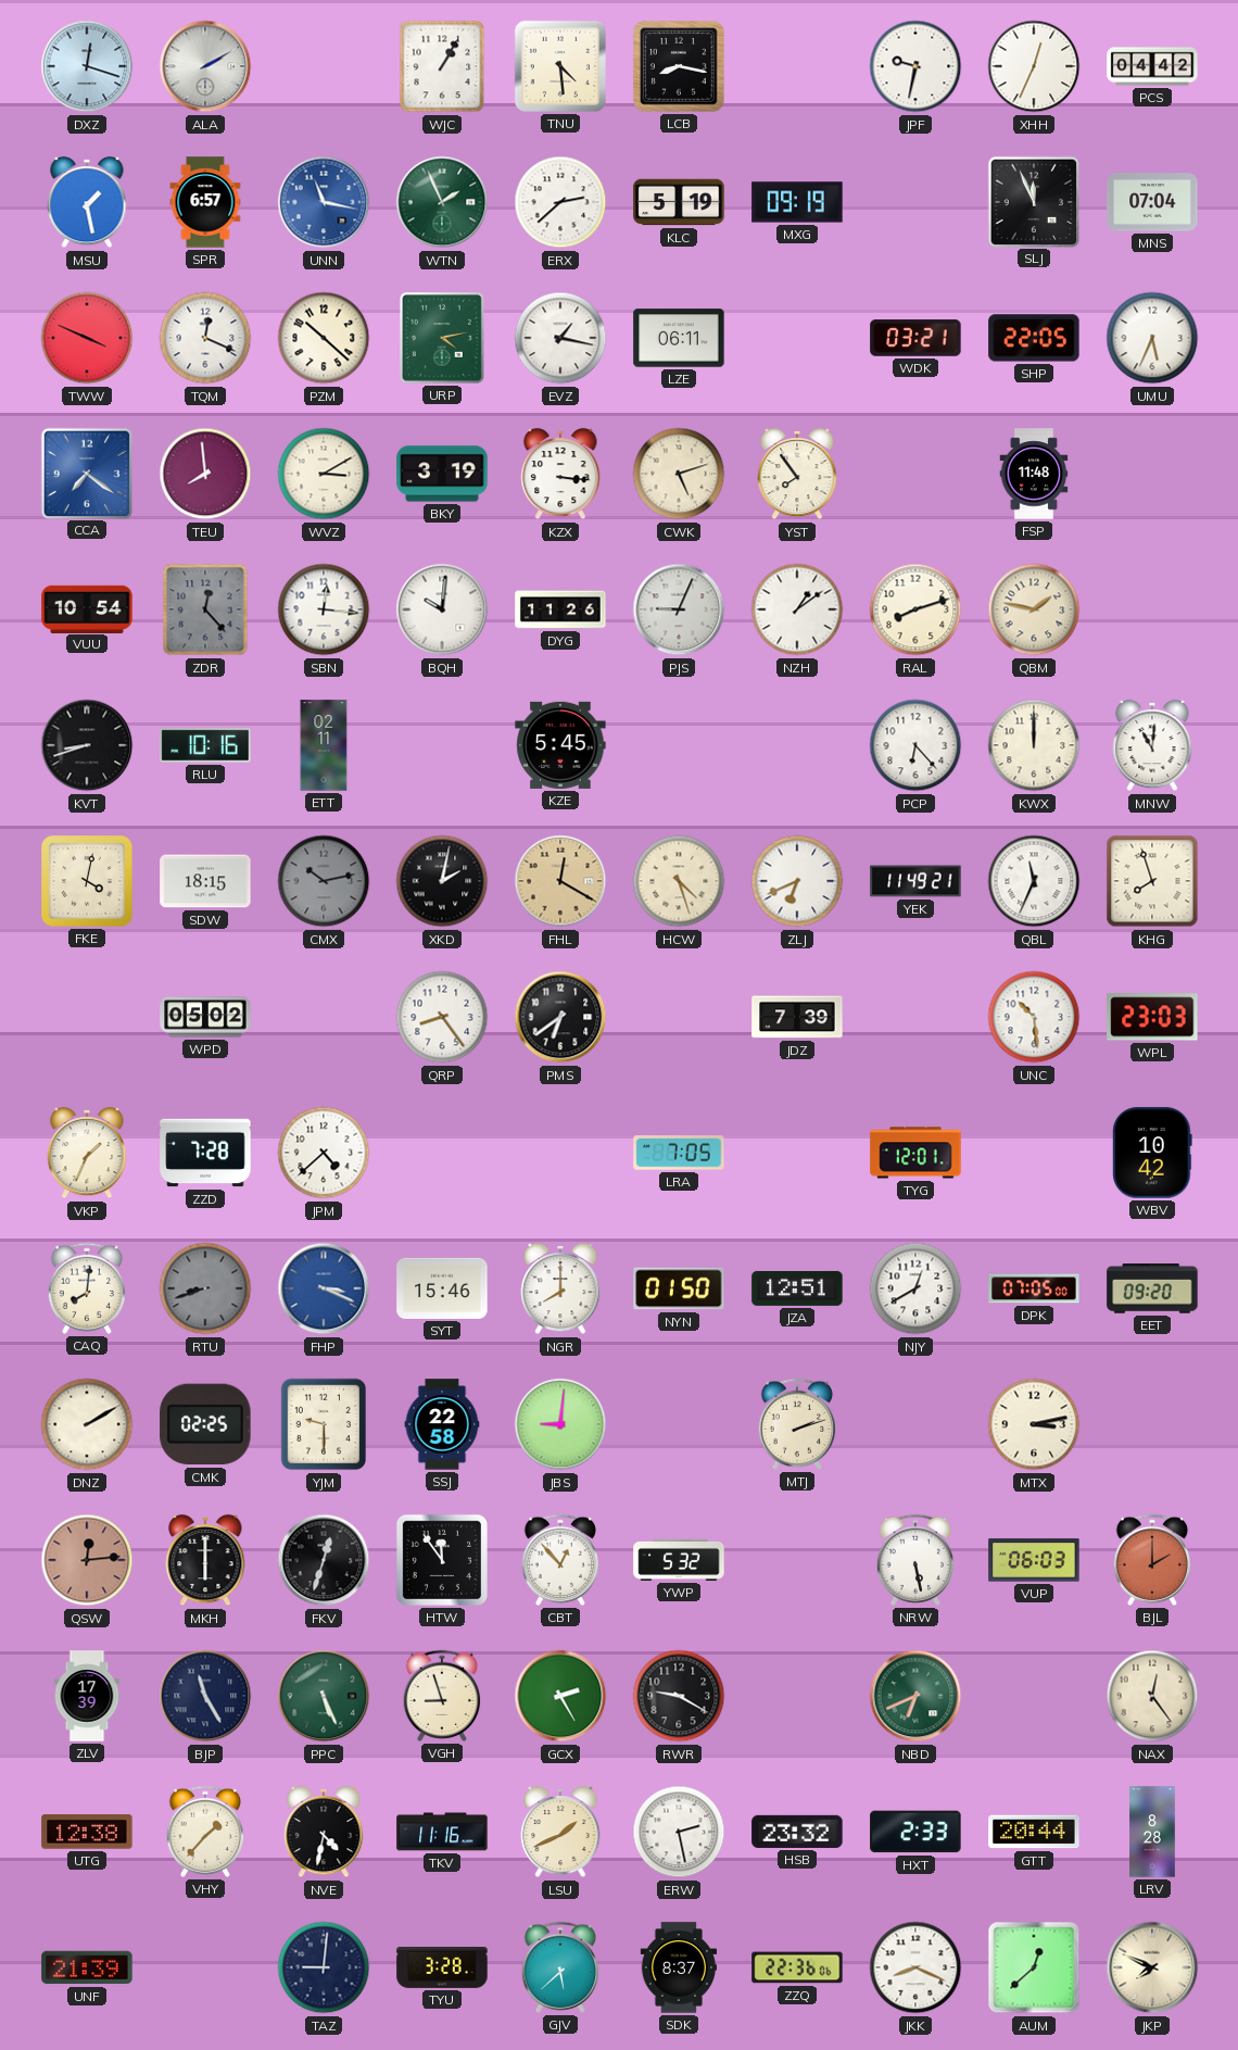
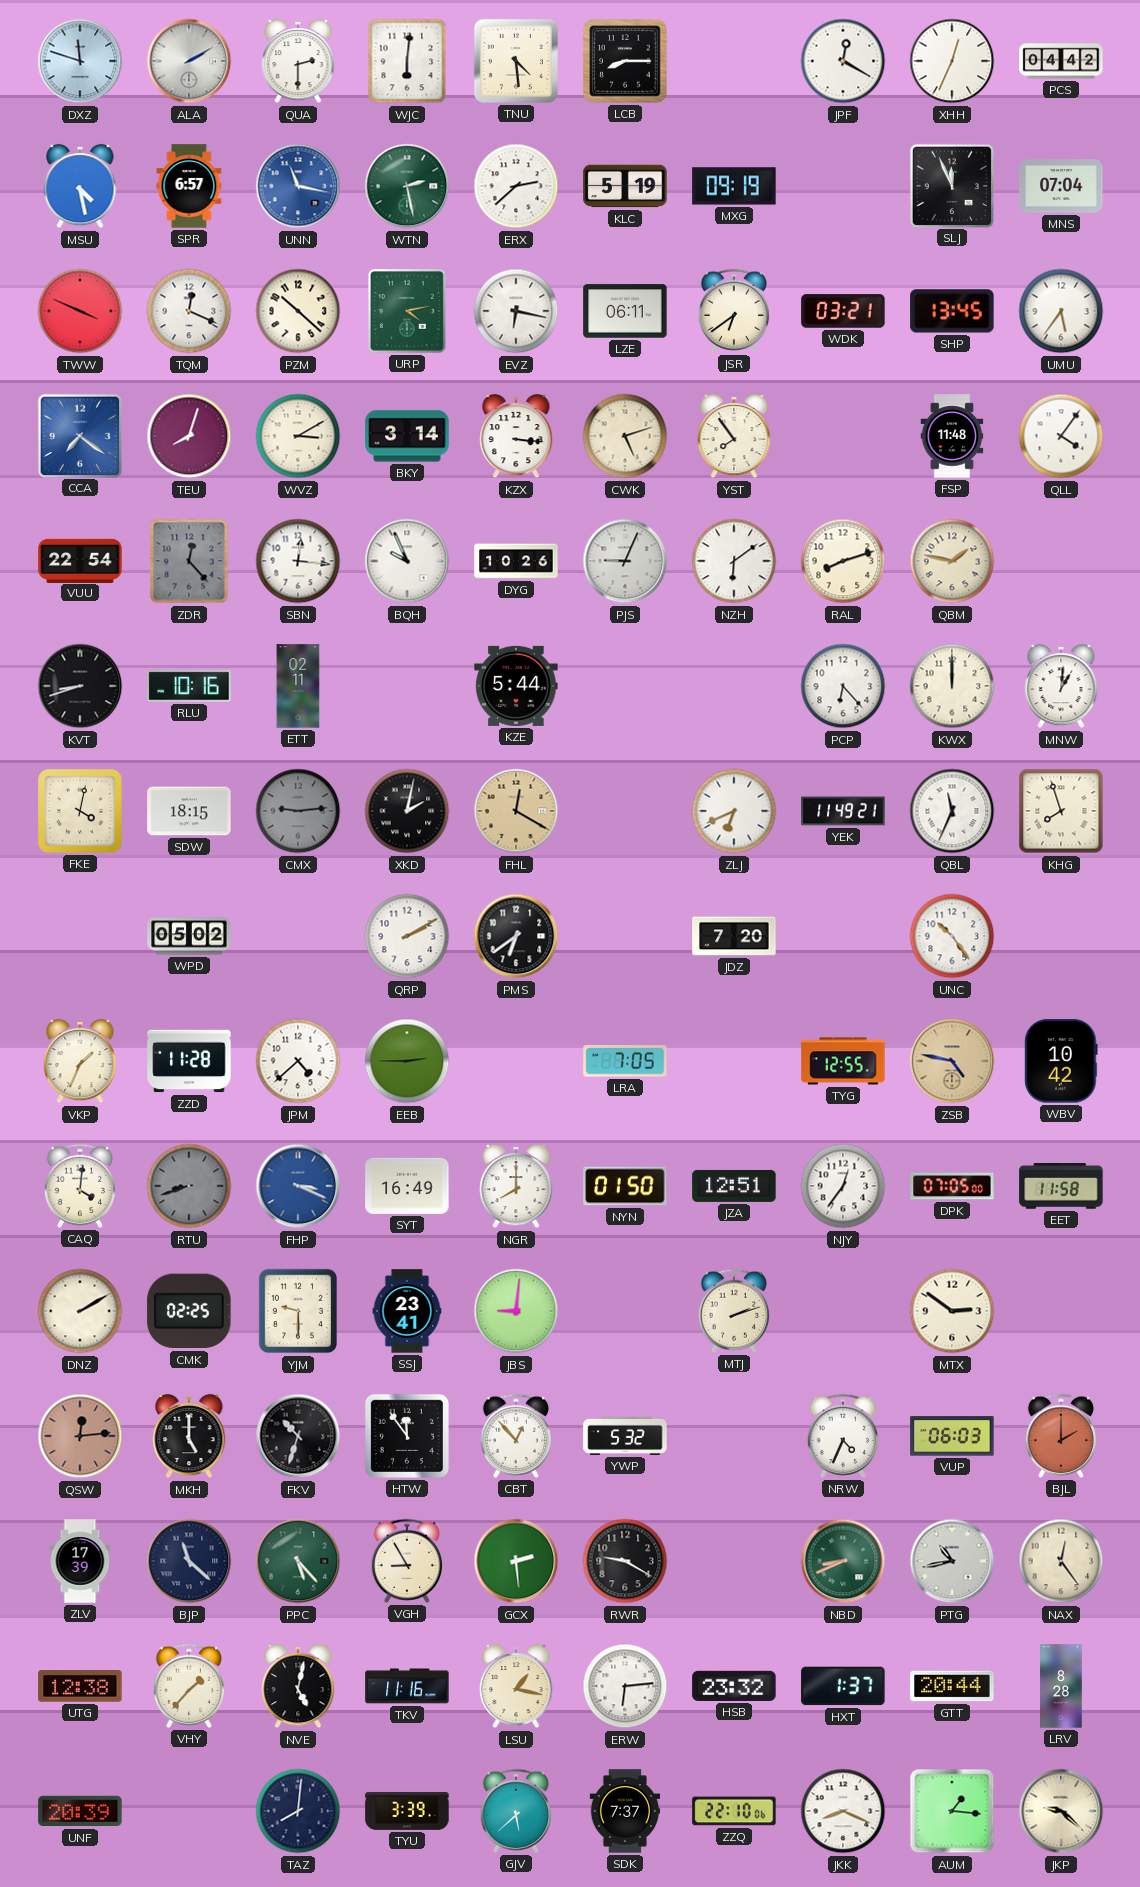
DXZ: 12:18 -> 11:48
QUA: none -> 2:30
WJC: 1:05 -> 6:01
LCB: 8:17 -> 8:15
JPF: 9:32 -> 12:20
MSU: 1:28 -> 4:28
WTN: 1:56 -> 2:28
EVZ: 1:17 -> 6:17
JSR: none -> 6:39
SHP: 22:05 -> 13:45
UMU: 5:34 -> 5:36
TEU: 7:59 -> 8:03
BKY: 3:19 -> 3:14
QLL: none -> 4:06
VUU: 10:54 -> 22:54
BQH: 10:01 -> 9:56
DYG: 11:26 -> 10:26
NZH: 1:09 -> 6:09
KZE: 5:45 -> 5:44
MNW: 11:01 -> 1:01
CMX: 10:13 -> 9:14
HCW: 4:27 -> none
QRP: 8:24 -> 2:10
JDZ: 7:39 -> 7:20
UNC: 10:29 -> 10:24
WPL: 23:03 -> none
ZZD: 7:28 -> 11:28
EEB: none -> 2:45
TYG: 12:01 -> 12:55
ZSB: none -> 4:47
CAQ: 8:01 -> 4:01
SYT: 15:46 -> 16:49
NJY: 12:40 -> 12:36
EET: 09:20 -> 11:58
SSJ: 22:58 -> 23:41
MTX: 3:13 -> 2:51
MKH: 6:00 -> 5:00
FKV: 12:33 -> 10:33
NRW: 5:28 -> 4:34
BJP: 11:25 -> 11:22
PPC: 5:26 -> 5:23
VGH: 8:57 -> 8:55
GCX: 2:25 -> 2:29
NBD: 6:41 -> 8:41
PTG: none -> 10:43
NVE: 4:32 -> 5:02
LSU: 1:41 -> 1:17
ERW: 2:28 -> 6:14
HXT: 2:33 -> 1:37
UNF: 21:39 -> 20:39
TAZ: 9:01 -> 8:01
TYU: 3:28 -> 3:39
SDK: 8:37 -> 7:37
ZZQ: 22:36 -> 22:10
AUM: 12:38 -> 1:16
JKP: 7:49 -> 9:22
